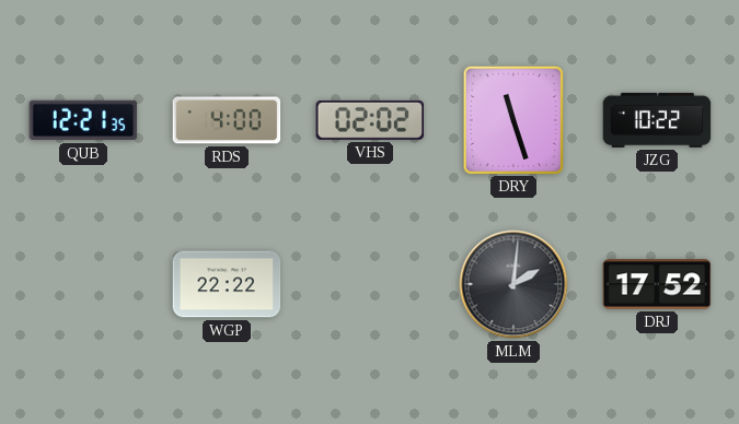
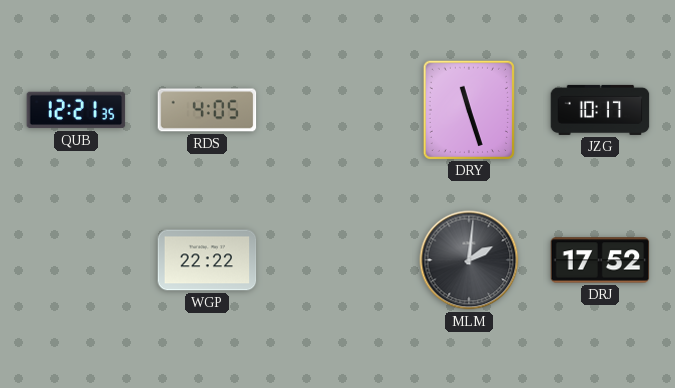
RDS: 4:00 -> 4:05
VHS: 02:02 -> none
JZG: 10:22 -> 10:17
